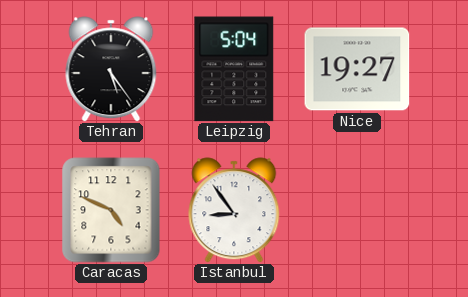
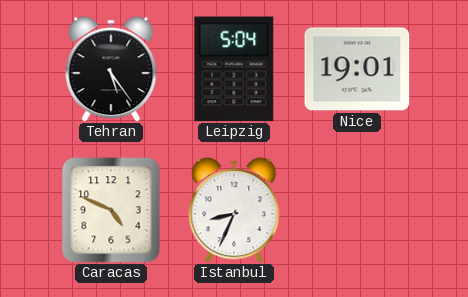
Nice: 19:27 -> 19:01
Istanbul: 8:54 -> 8:34
